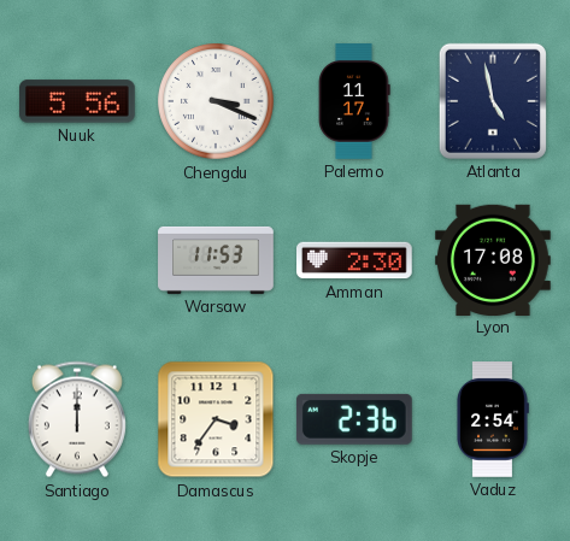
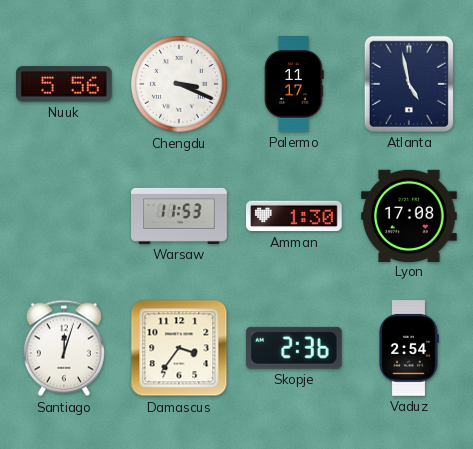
Amman: 2:30 -> 1:30
Santiago: 12:00 -> 12:03
